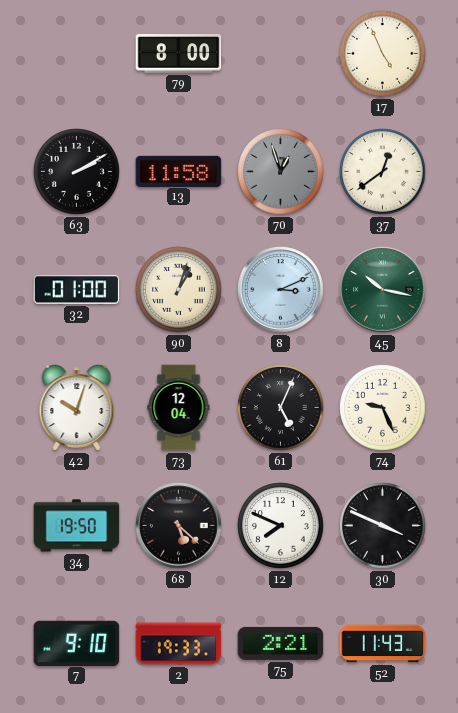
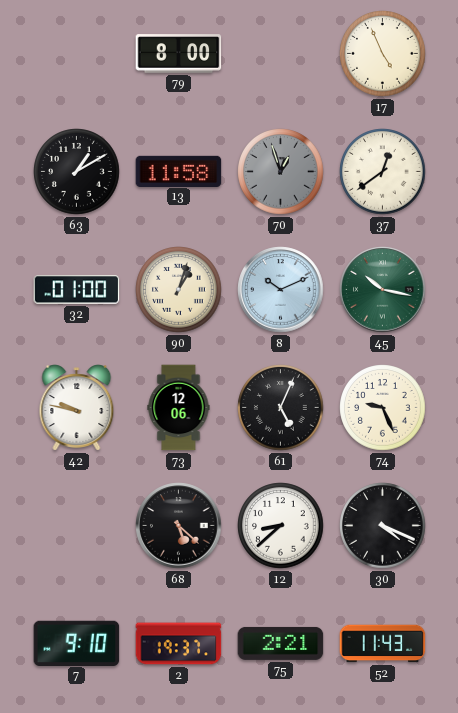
63: 2:10 -> 1:10
8: 3:11 -> 10:11
42: 10:03 -> 9:47
73: 12:04 -> 12:06
34: 19:50 -> none
12: 7:49 -> 8:38
30: 3:49 -> 4:19
2: 19:33 -> 19:37
